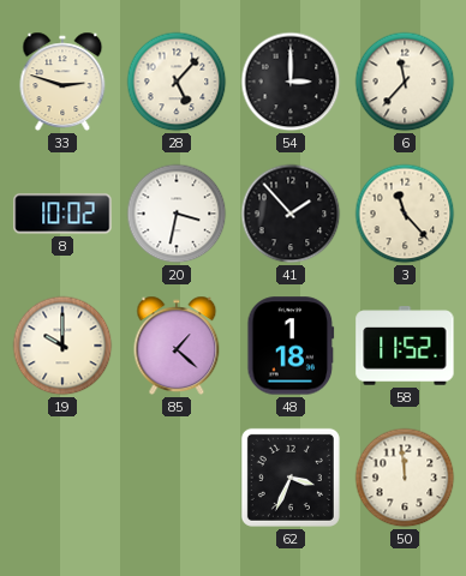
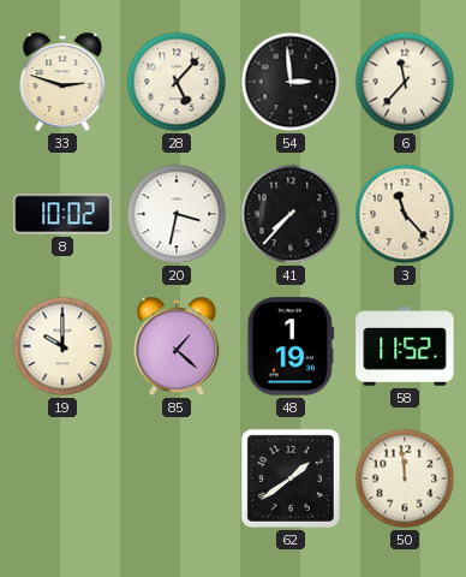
54: 3:00 -> 2:59
41: 1:53 -> 7:37
48: 1:18 -> 1:19
62: 3:34 -> 1:39
